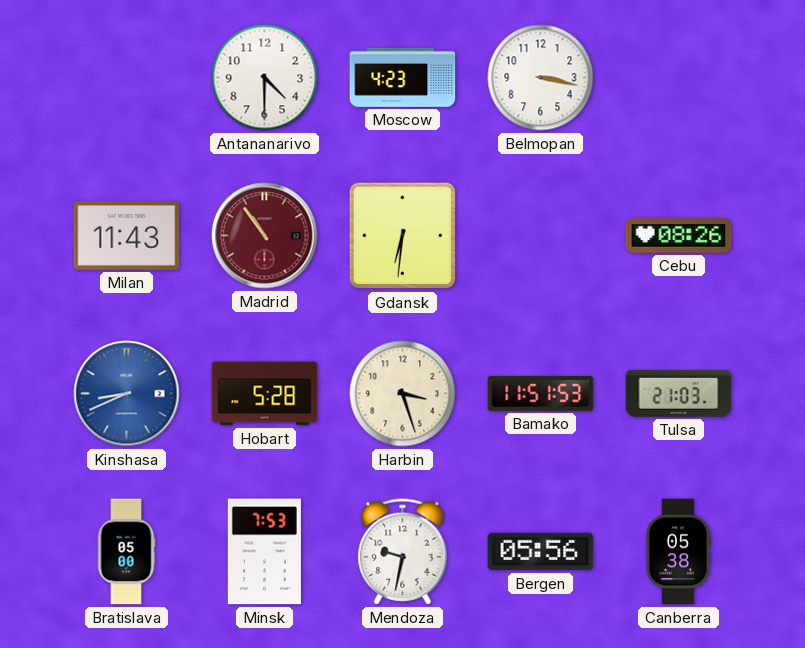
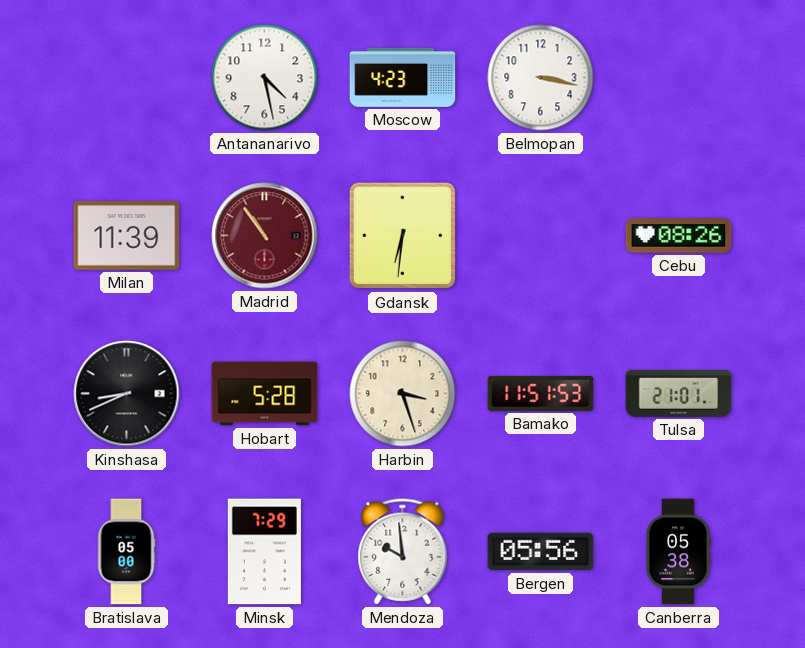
Antananarivo: 4:30 -> 4:28
Milan: 11:43 -> 11:39
Kinshasa dial: blue -> black
Tulsa: 21:03 -> 21:01
Minsk: 7:53 -> 7:29
Mendoza: 9:32 -> 9:59
